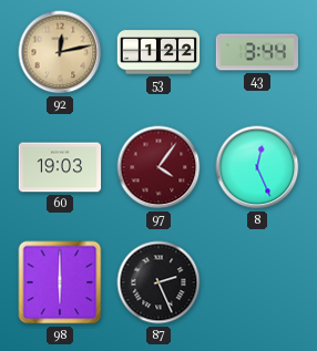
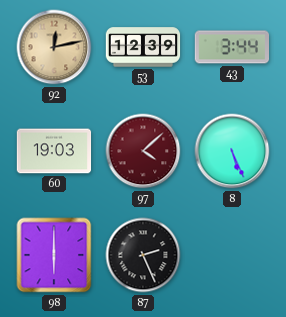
53: 1:22 -> 12:39
97: 4:06 -> 4:08
8: 12:26 -> 5:26
